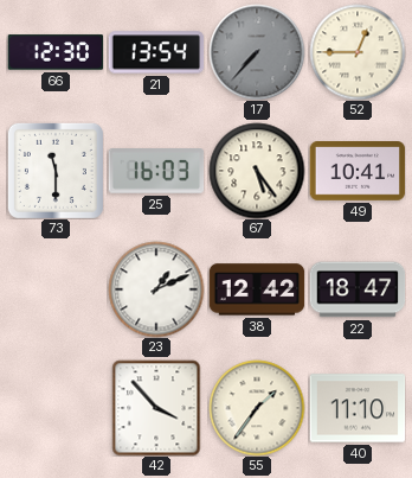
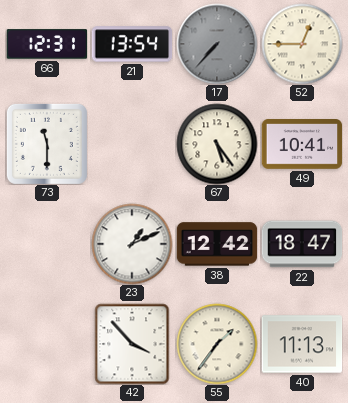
66: 12:30 -> 12:31
25: 16:03 -> none
40: 11:10 -> 11:13
